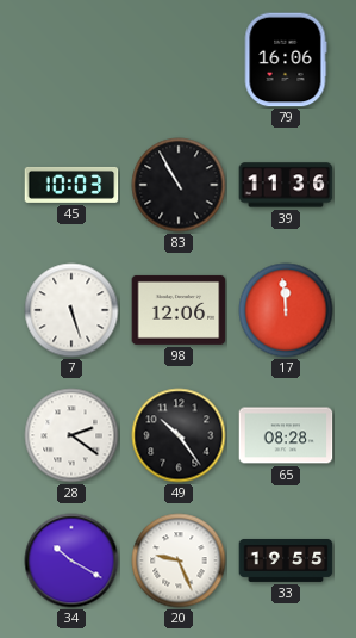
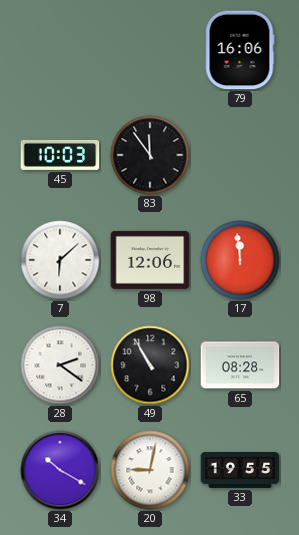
83: 10:55 -> 11:54
39: 11:36 -> none
7: 5:27 -> 6:08
49: 10:24 -> 10:55
20: 9:26 -> 9:02
